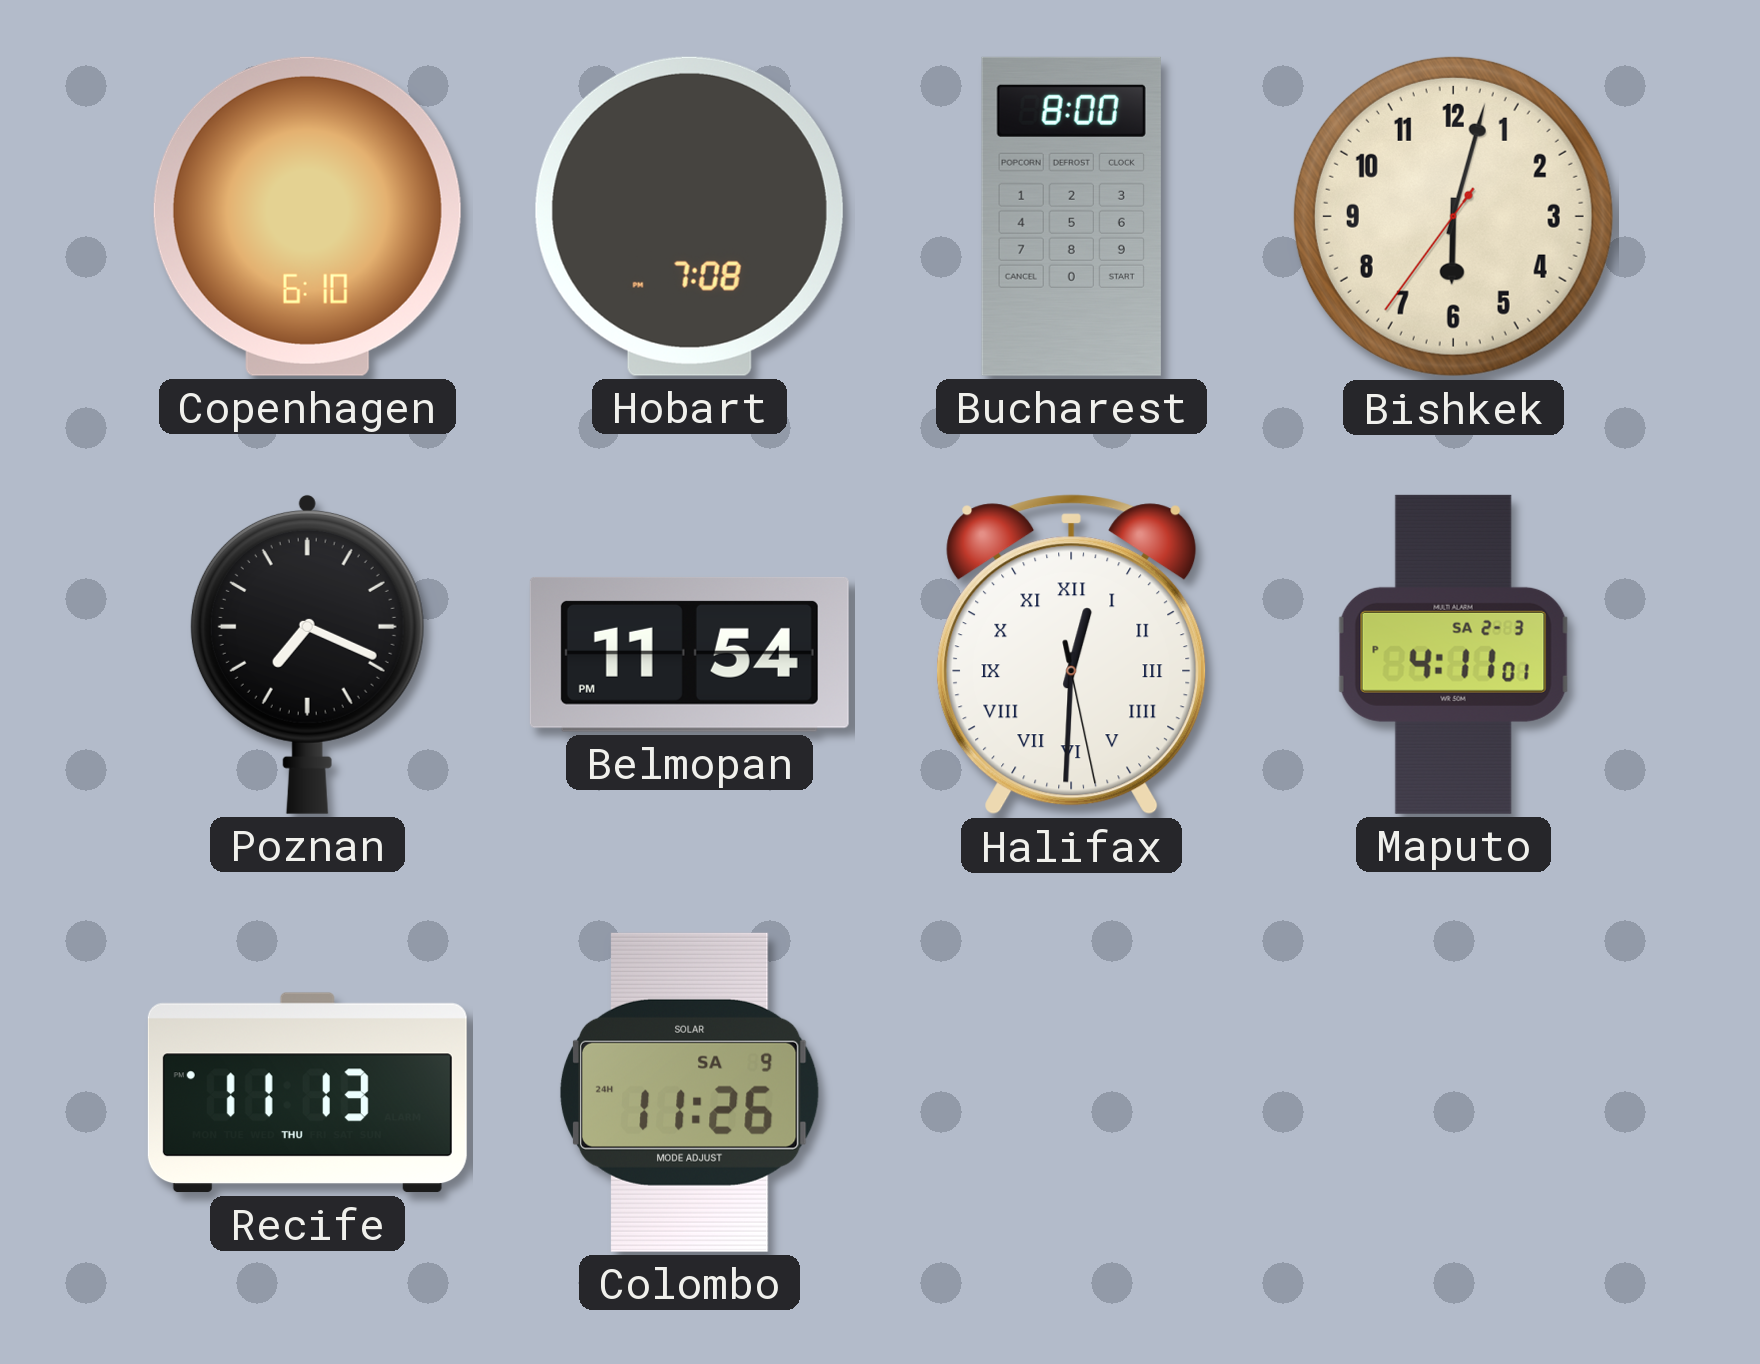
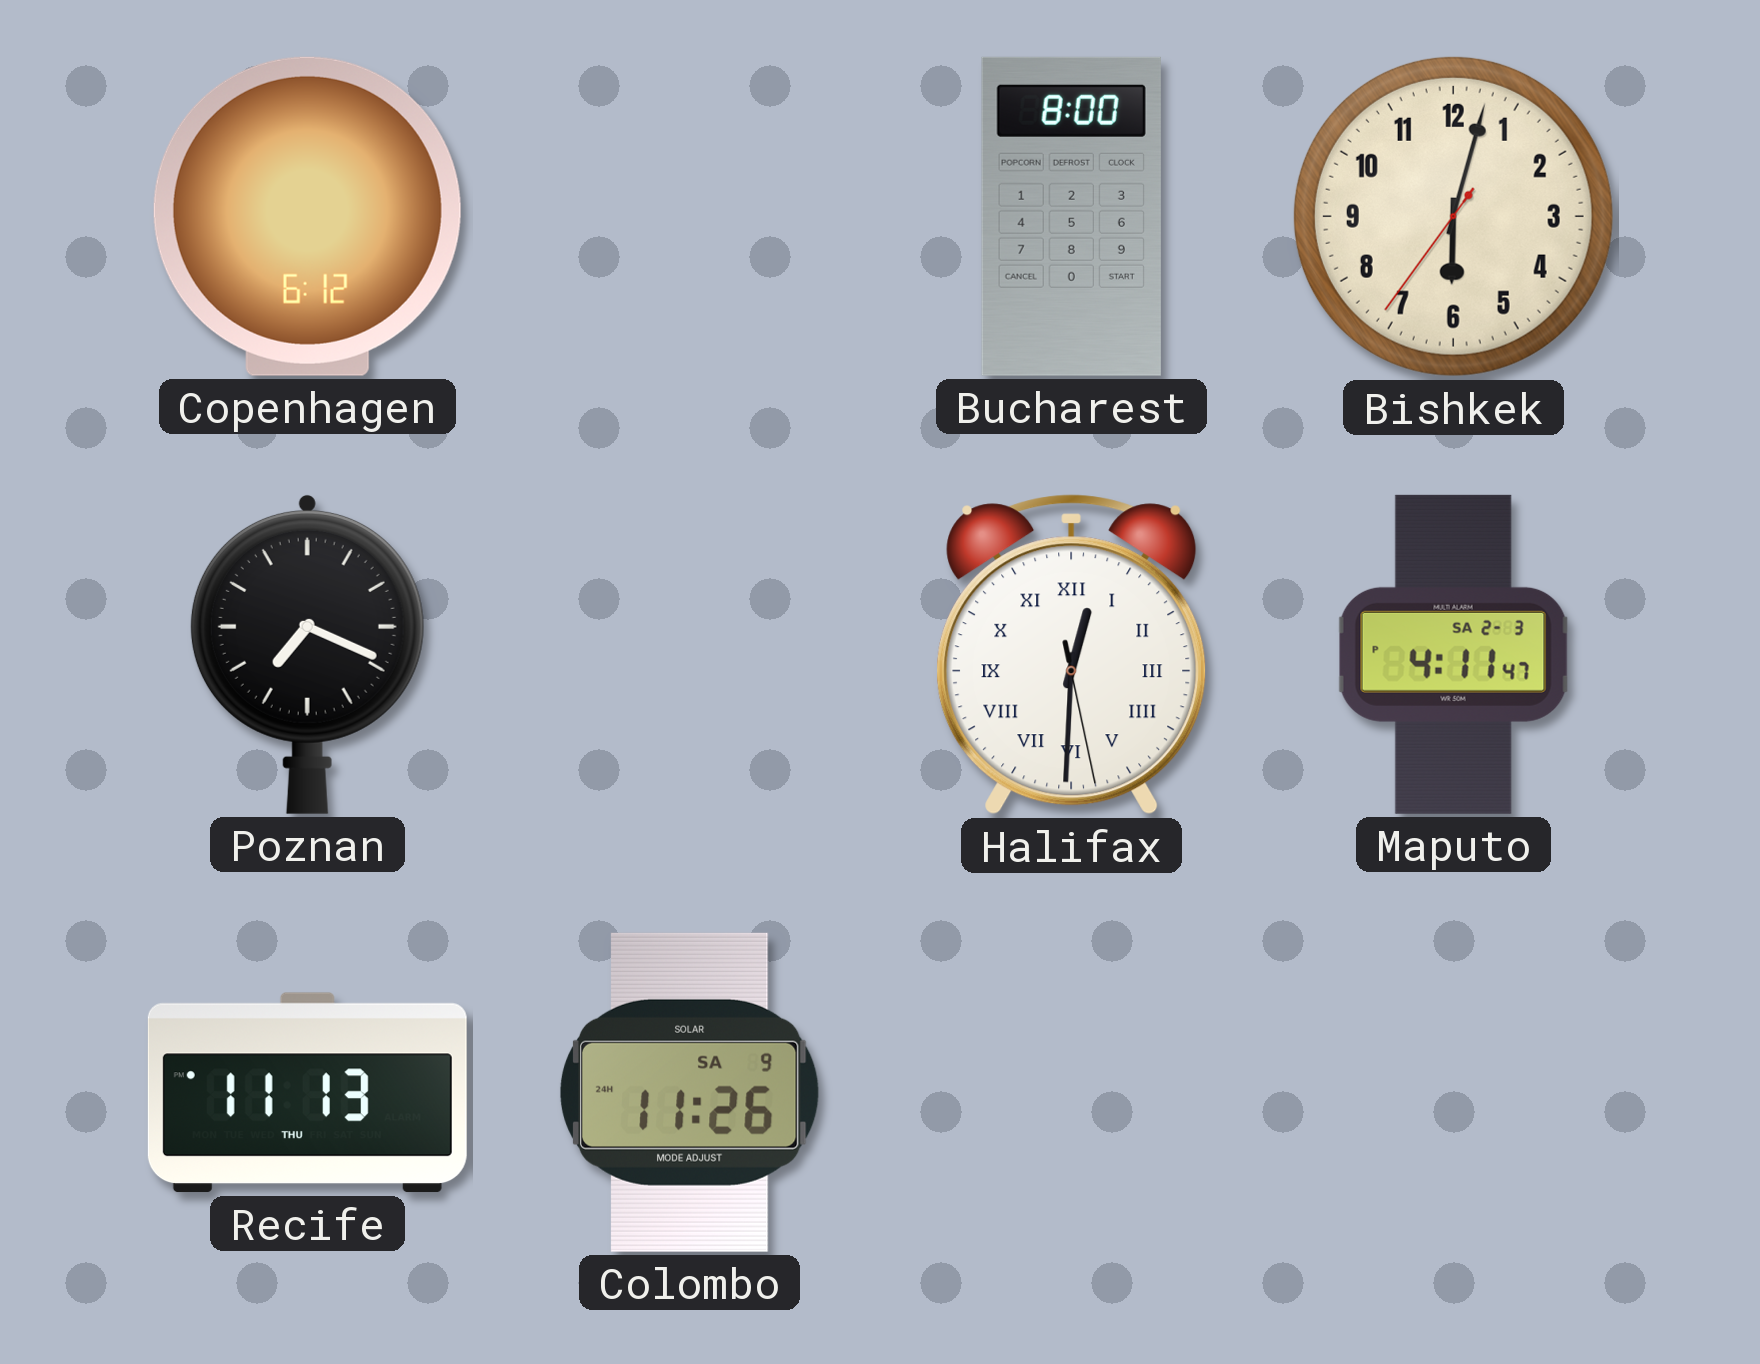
Copenhagen: 6:10 -> 6:12
Hobart: 7:08 -> none
Belmopan: 11:54 -> none
Maputo: 4:11:01 PM -> 4:11:47 PM
